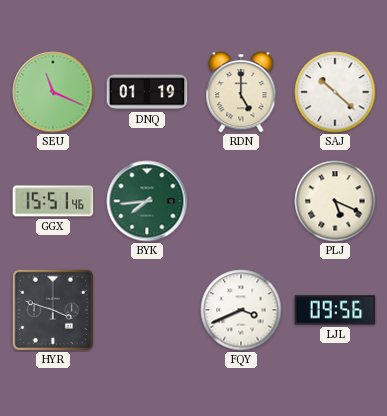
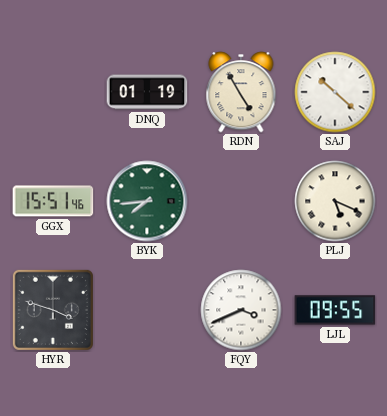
SEU: 11:19 -> none
RDN: 5:00 -> 4:55
LJL: 09:56 -> 09:55
